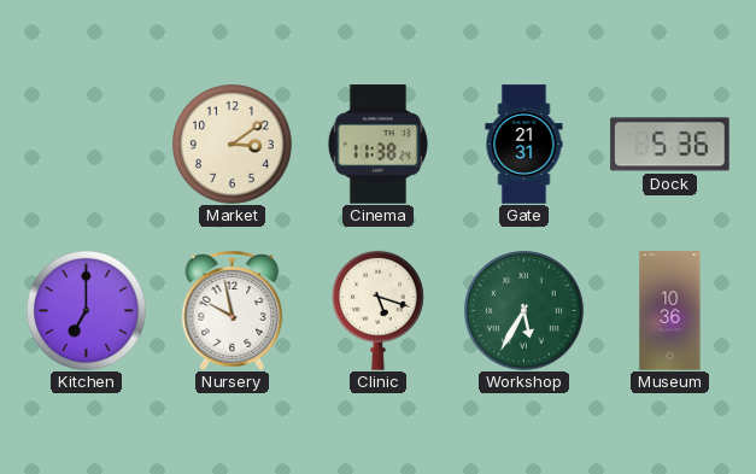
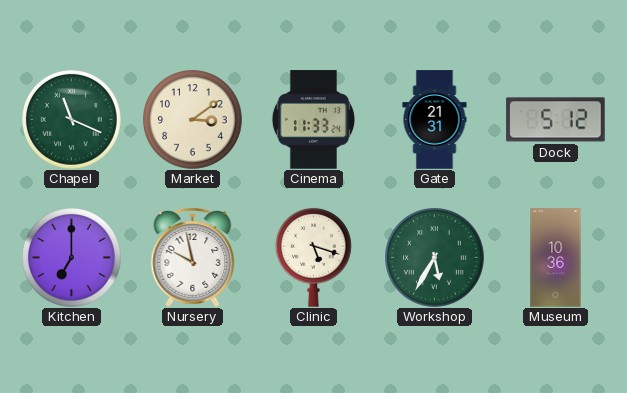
Chapel: none -> 11:19
Cinema: 11:38 -> 11:33
Dock: 5:36 -> 5:12
